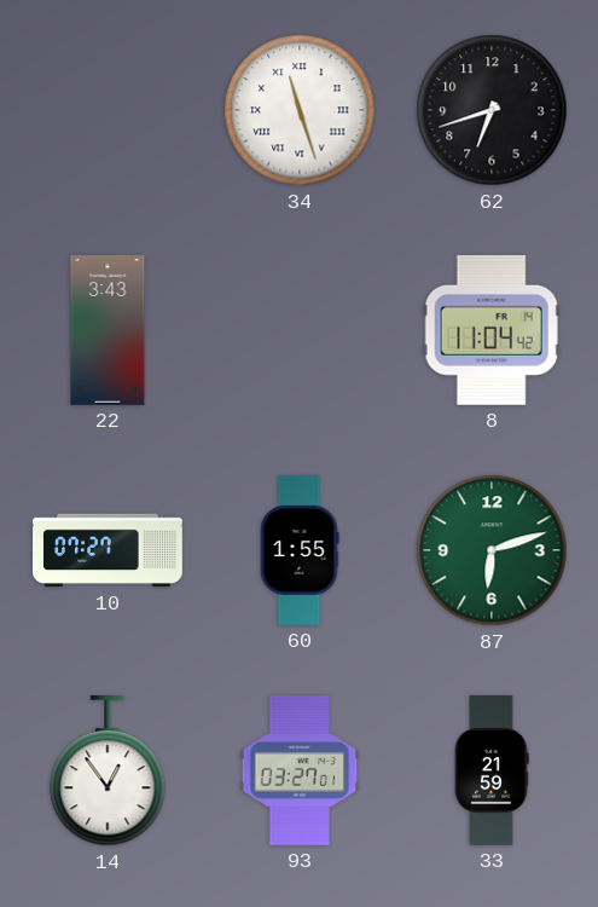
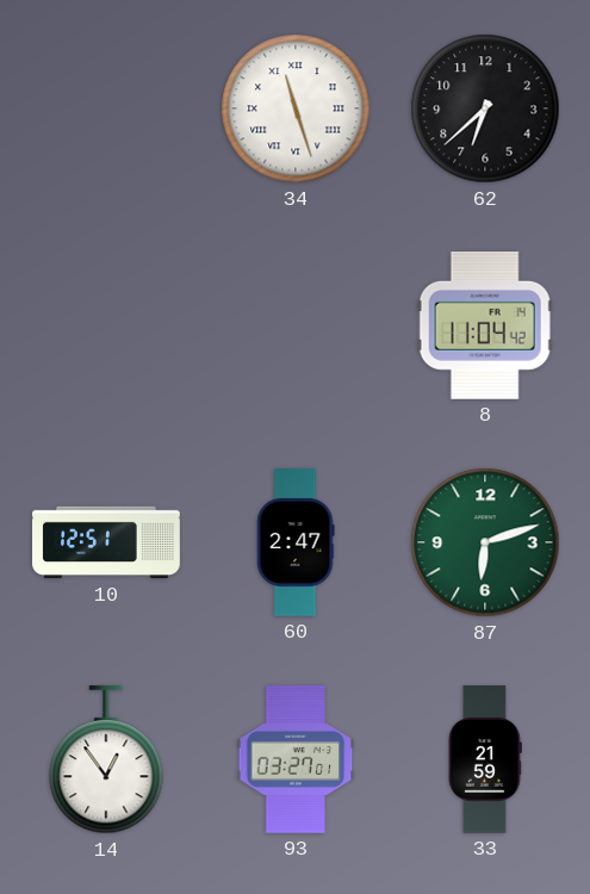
62: 6:42 -> 6:38
22: 3:43 -> none
10: 07:27 -> 12:51
60: 1:55 -> 2:47
